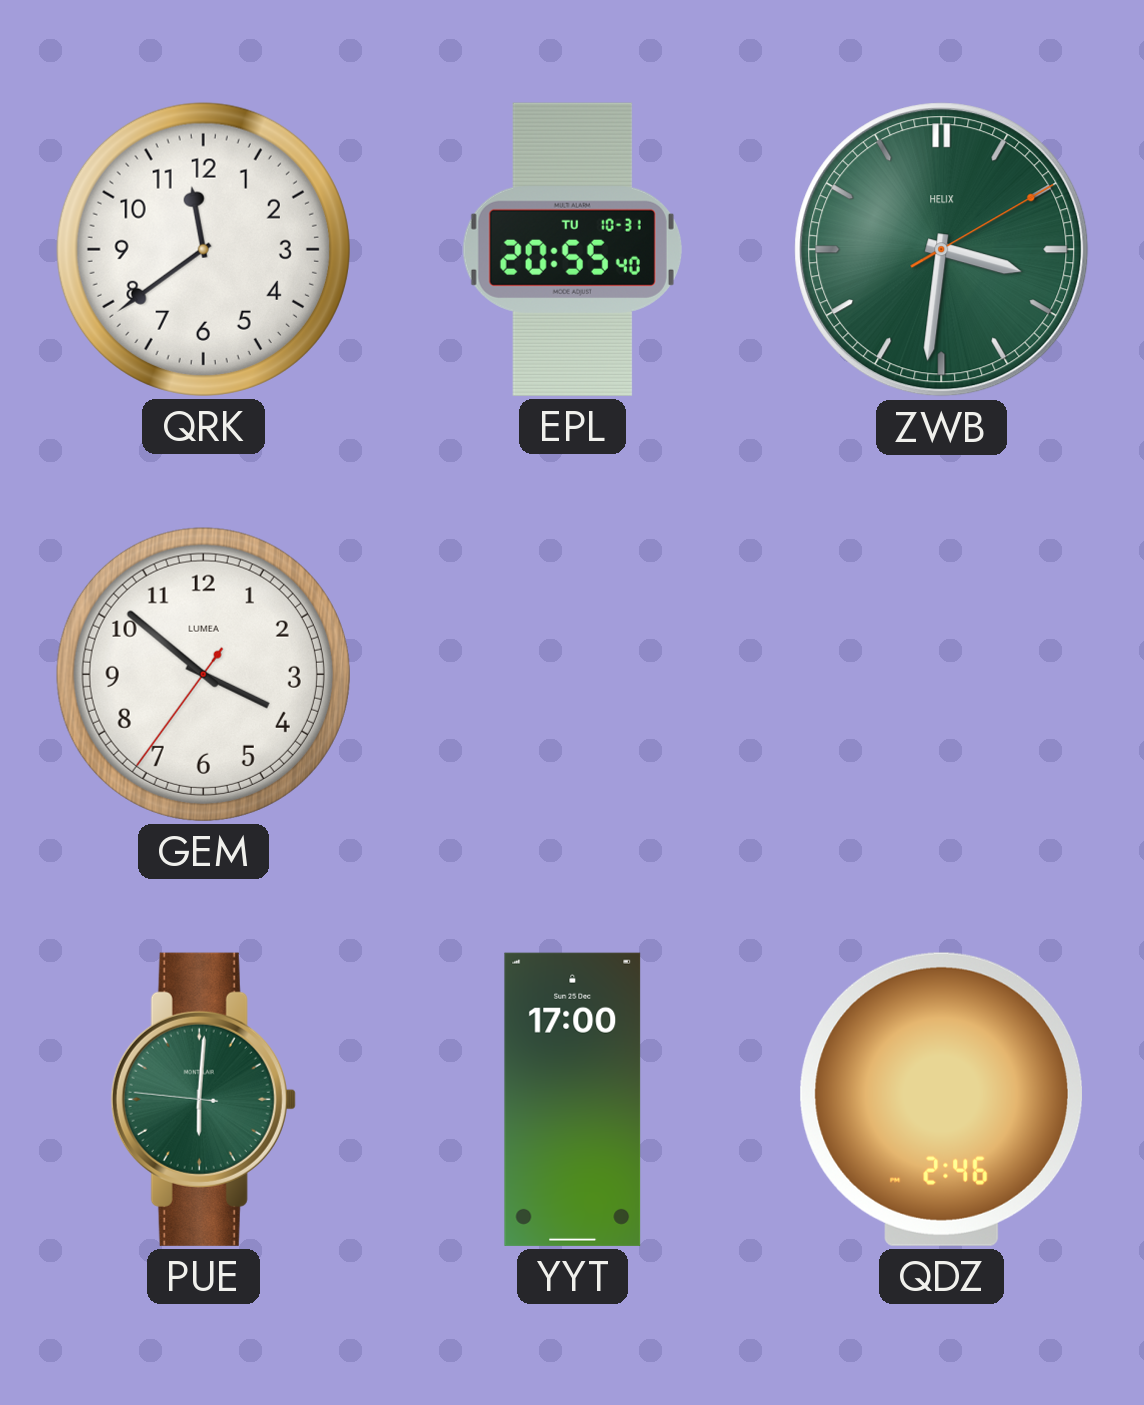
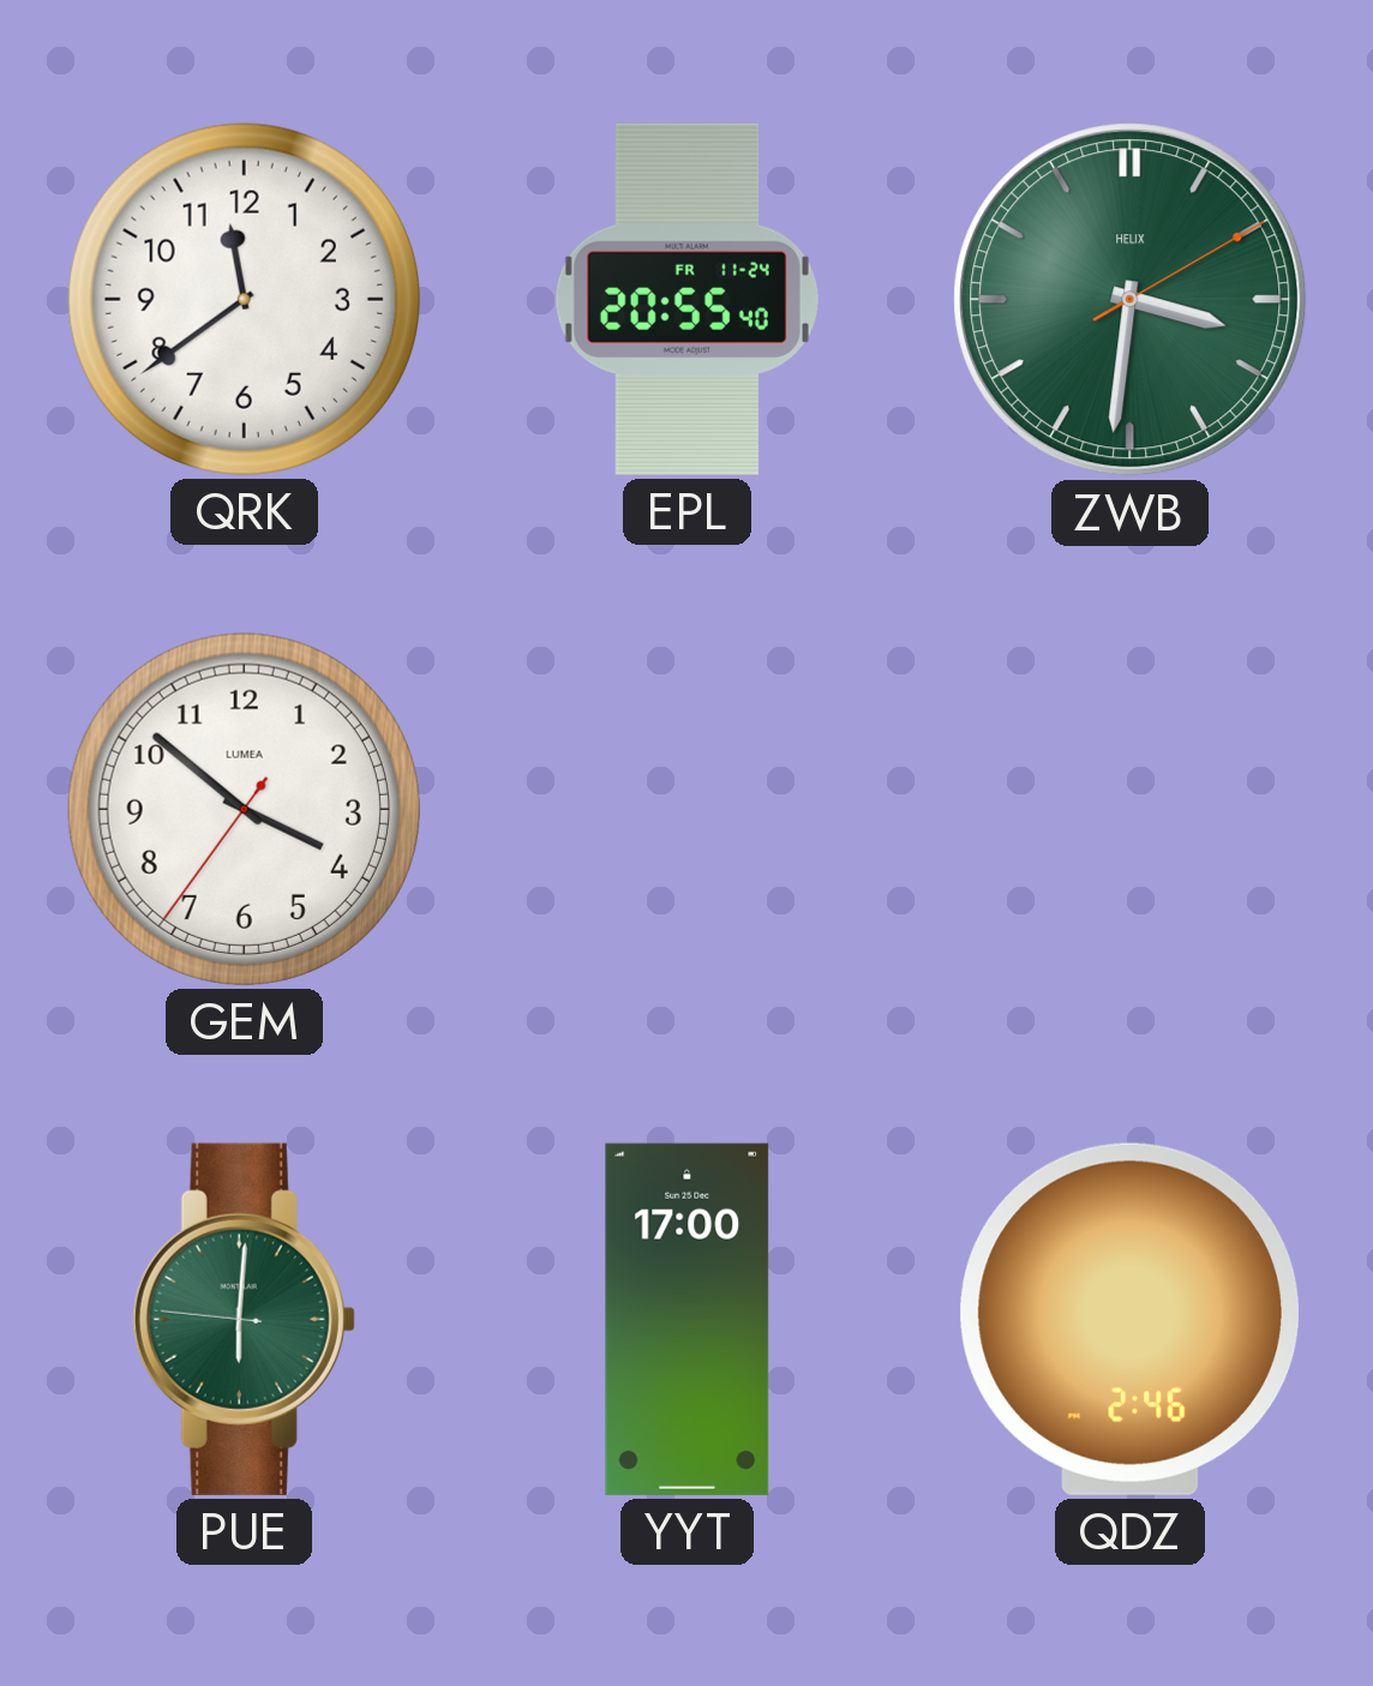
EPL date: TU 10-31 -> FR 11-24
